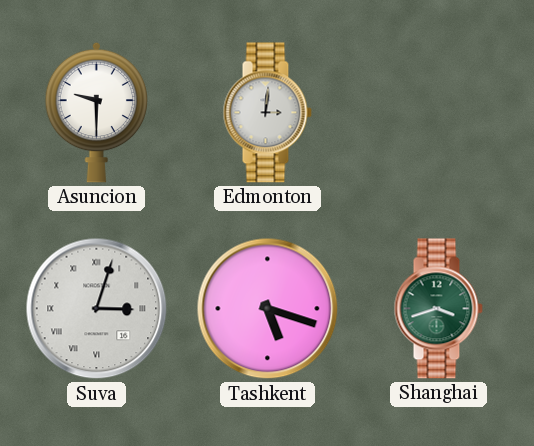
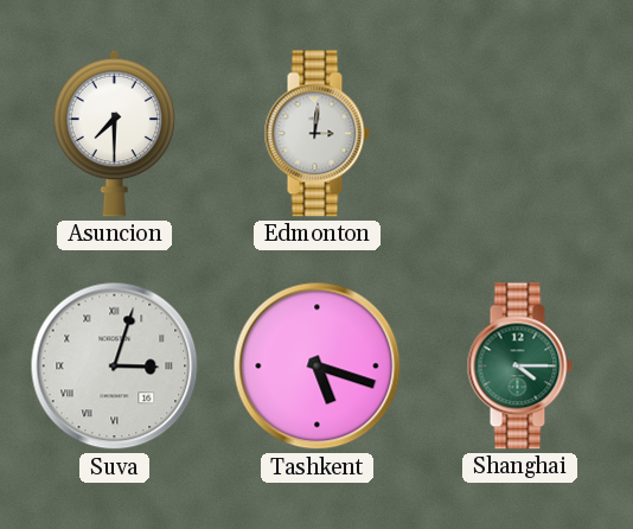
Asuncion: 9:30 -> 7:30
Shanghai: 3:42 -> 4:15
